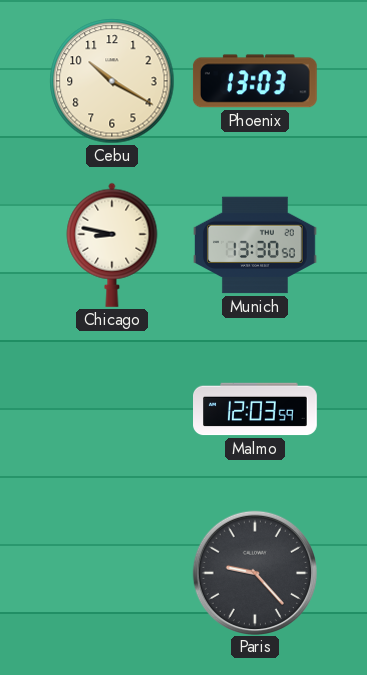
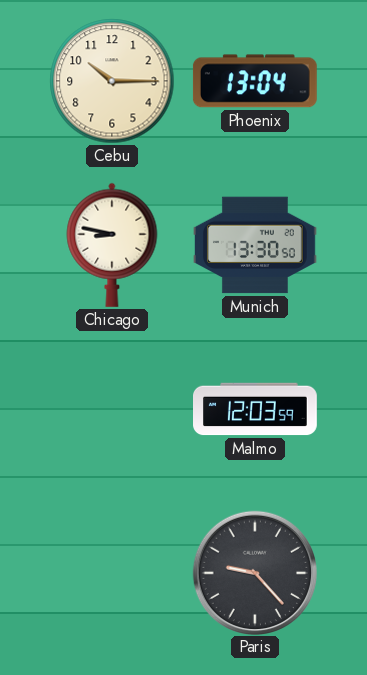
Cebu: 10:20 -> 10:15
Phoenix: 13:03 -> 13:04
